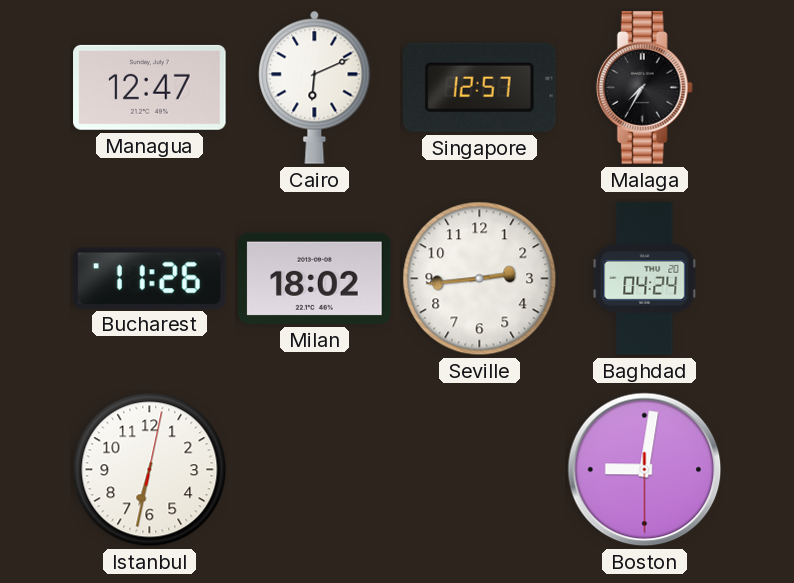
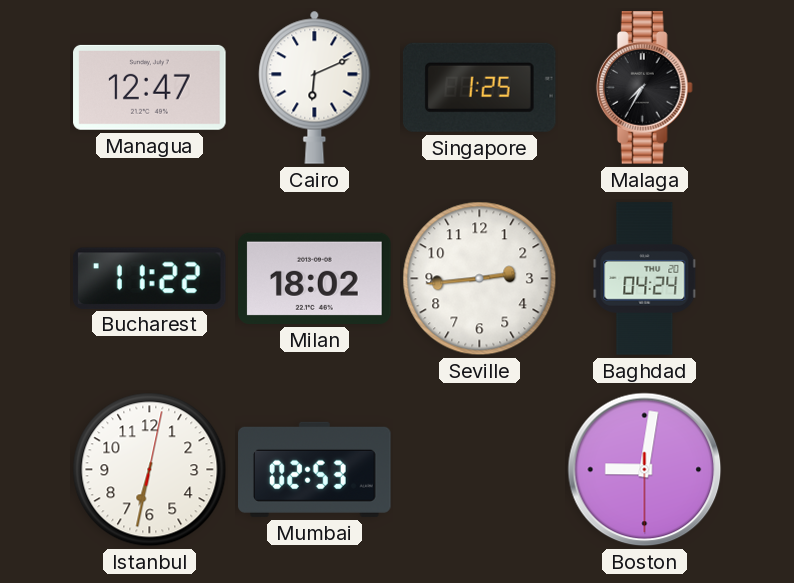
Singapore: 12:57 -> 1:25
Bucharest: 11:26 -> 11:22
Mumbai: none -> 02:53
